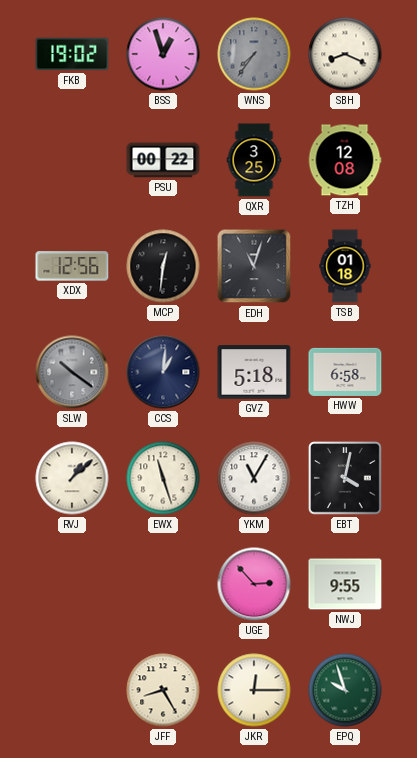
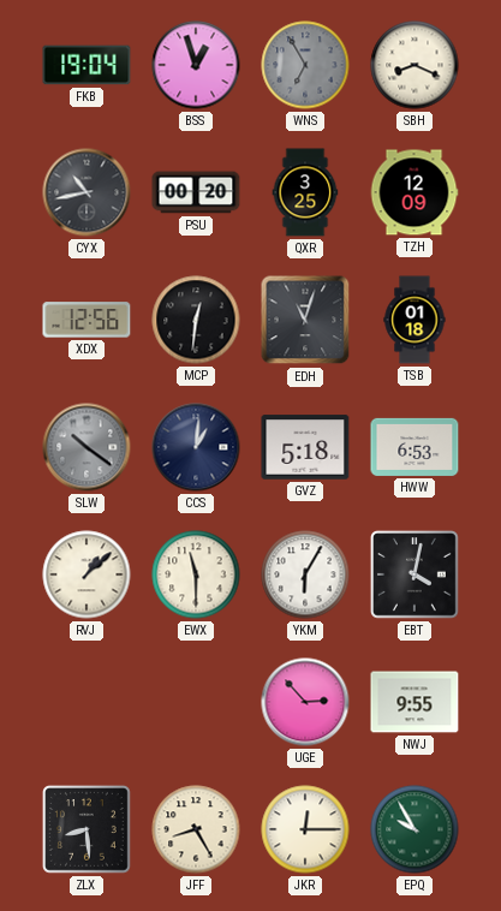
FKB: 19:02 -> 19:04
WNS: 7:36 -> 6:55
CYX: none -> 10:43
PSU: 00:22 -> 00:20
TZH: 12:08 -> 12:09
HWW: 6:58 -> 6:53
EWX: 11:27 -> 11:30
YKM: 11:05 -> 6:05
ZLX: none -> 8:29
EPQ: 9:57 -> 9:55
